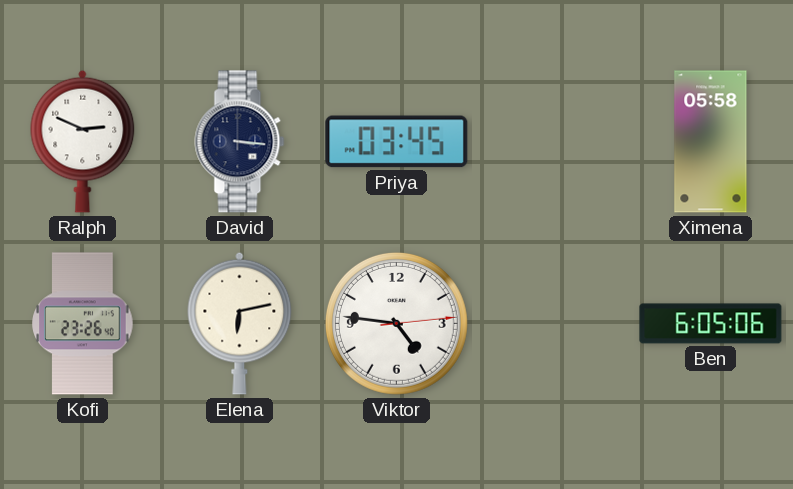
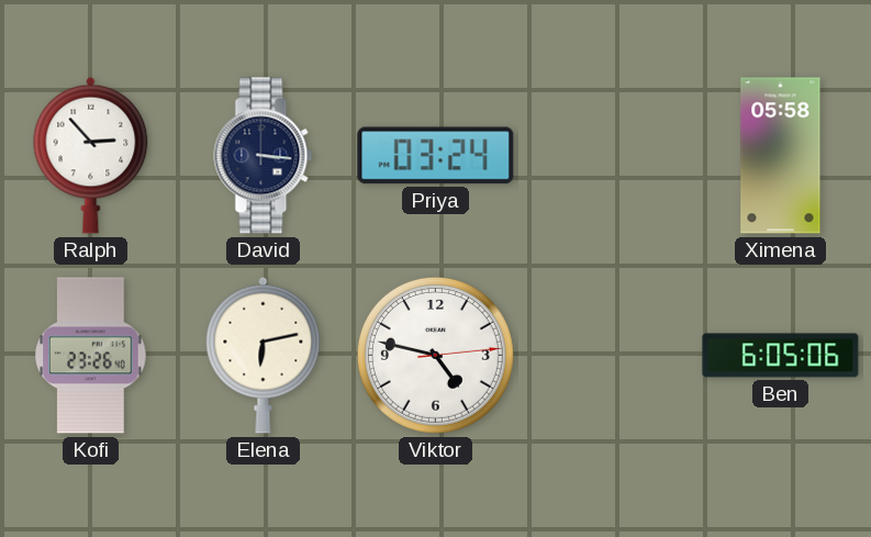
Ralph: 2:49 -> 2:53
Priya: 03:45 -> 03:24
Viktor: 4:46 -> 4:47
